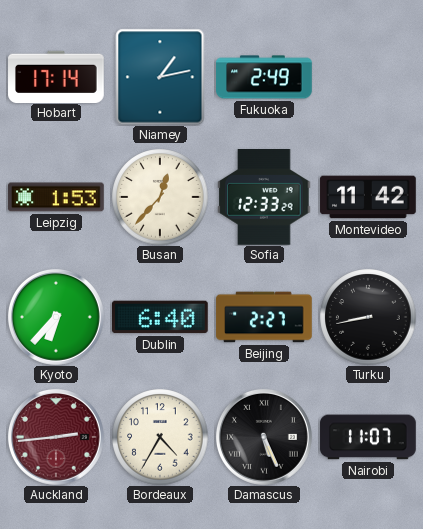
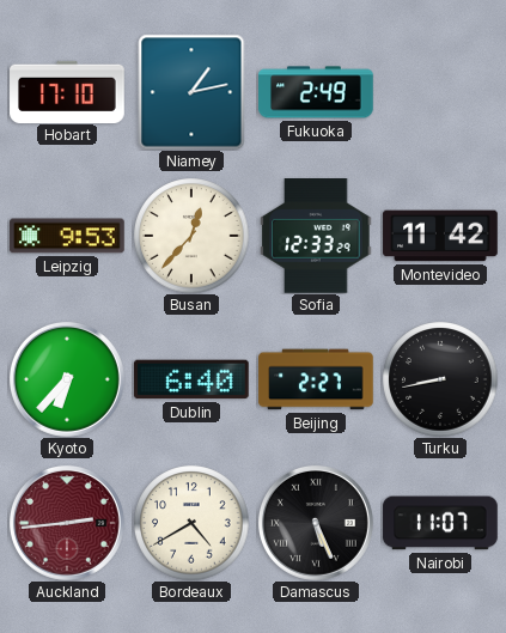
Hobart: 17:14 -> 17:10
Leipzig: 1:53 -> 9:53
Bordeaux: 4:35 -> 4:40
